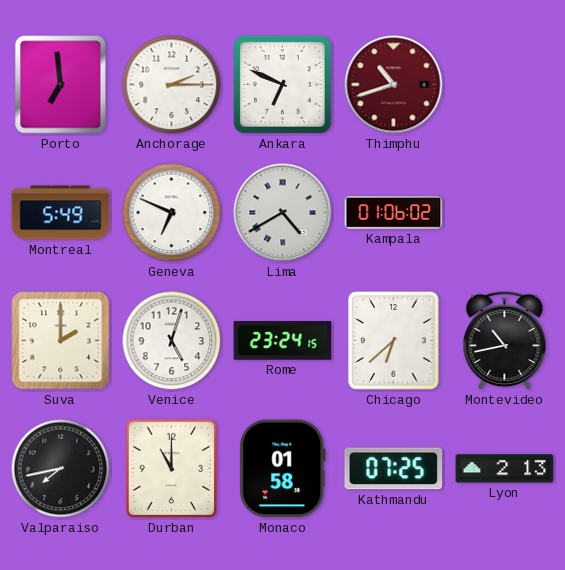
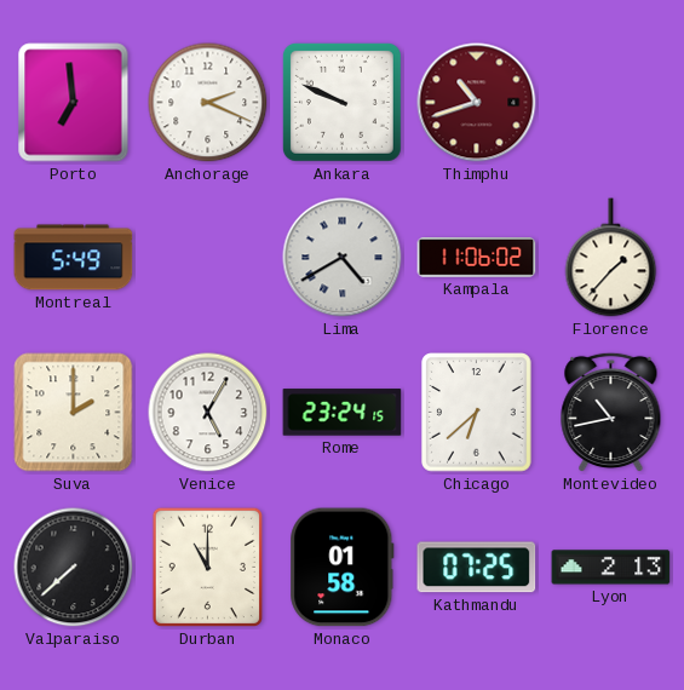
Anchorage: 2:15 -> 2:19
Ankara: 6:49 -> 9:49
Geneva: 6:49 -> none
Kampala: 01:06 -> 11:06
Florence: none -> 1:37
Venice: 5:03 -> 5:05
Valparaiso: 7:43 -> 7:38
